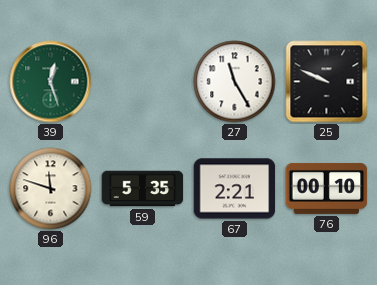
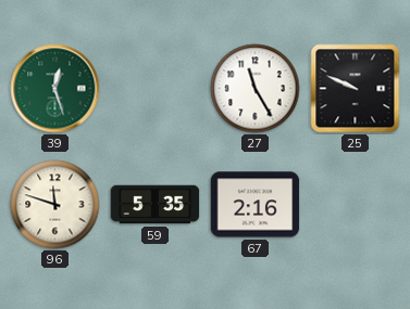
67: 2:21 -> 2:16
76: 00:10 -> none
